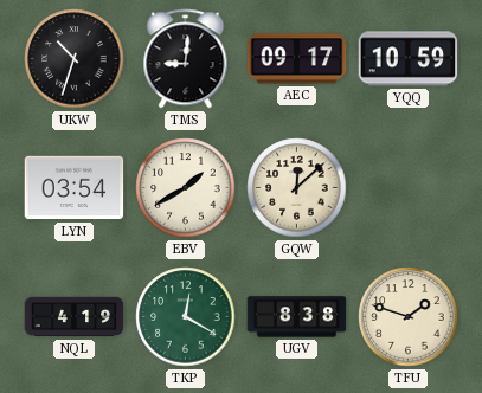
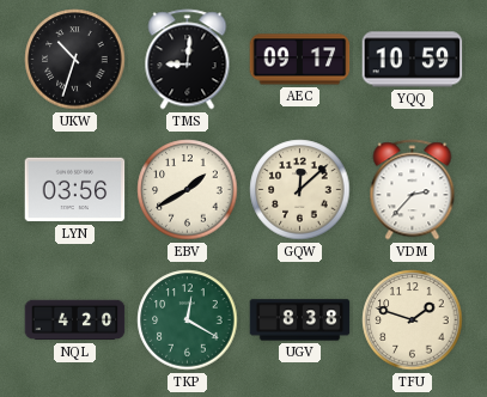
LYN: 03:54 -> 03:56
VDM: none -> 2:37
NQL: 4:19 -> 4:20
